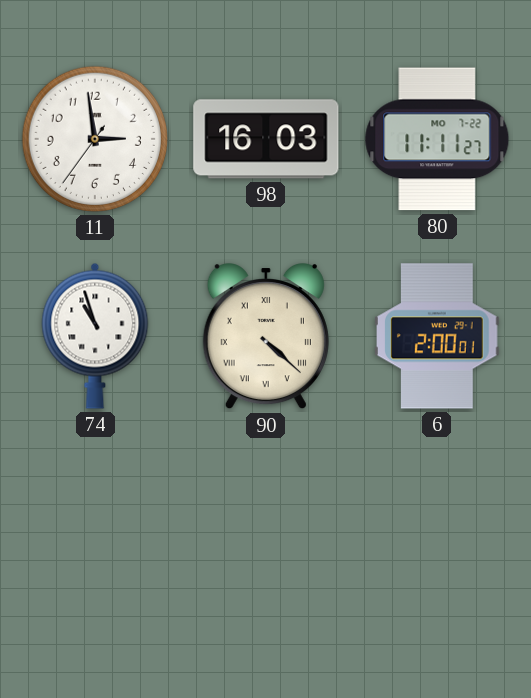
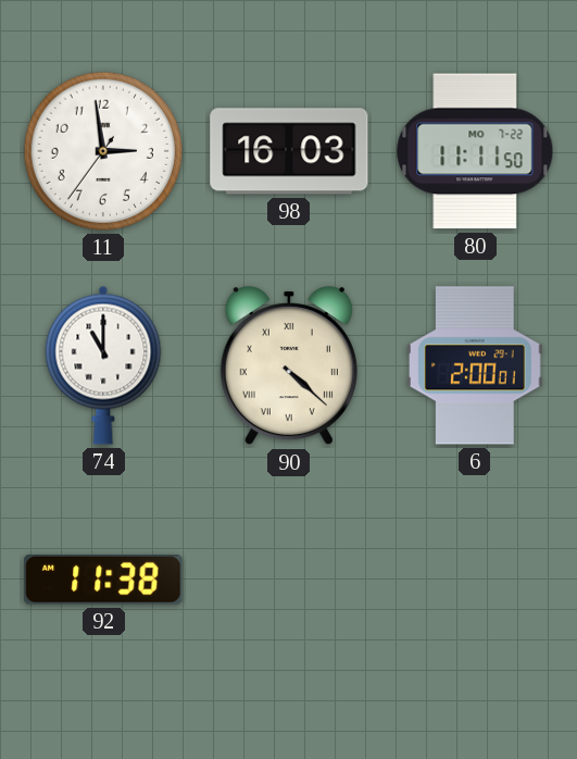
80: 11:11:27 -> 11:11:50
74: 10:57 -> 11:00
92: none -> 11:38
